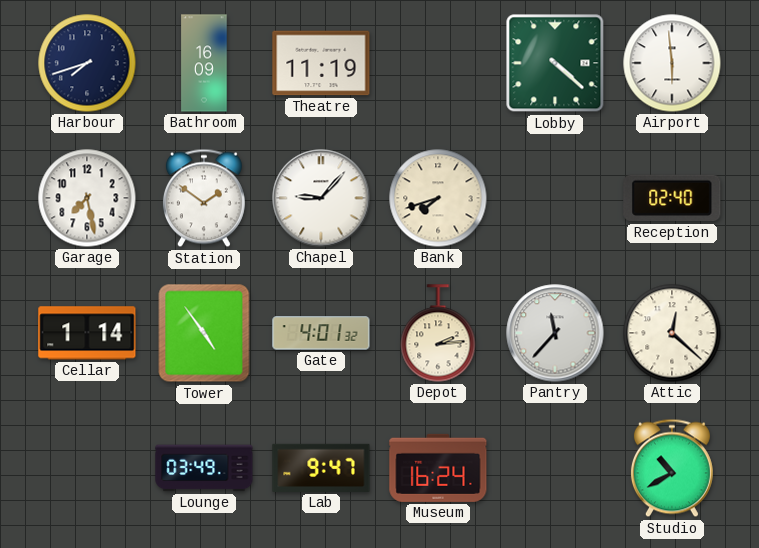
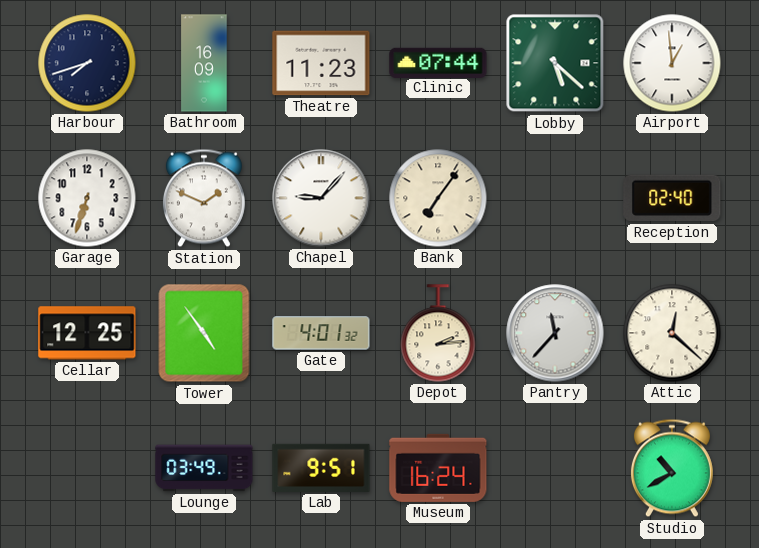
Theatre: 11:19 -> 11:23
Clinic: none -> 07:44
Lobby: 4:22 -> 5:22
Airport: 5:59 -> 12:59
Garage: 7:28 -> 6:33
Station: 1:51 -> 1:49
Bank: 7:42 -> 7:06
Cellar: 1:14 -> 12:25
Lab: 9:47 -> 9:51
